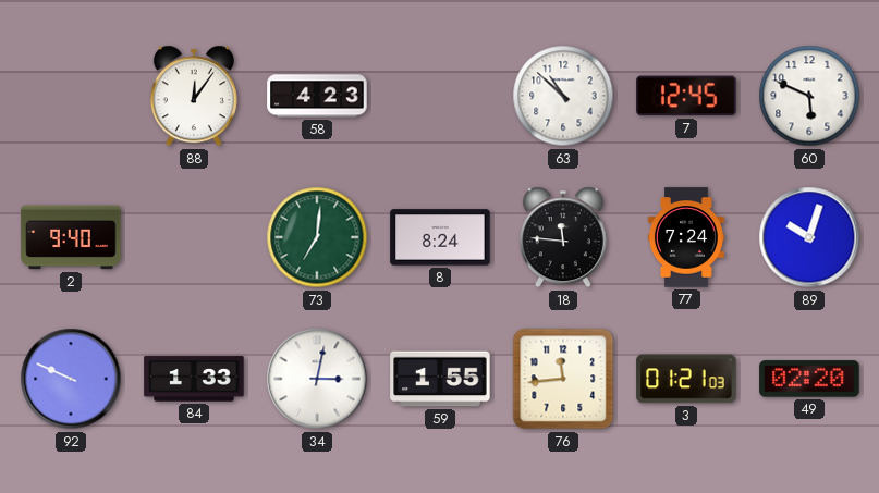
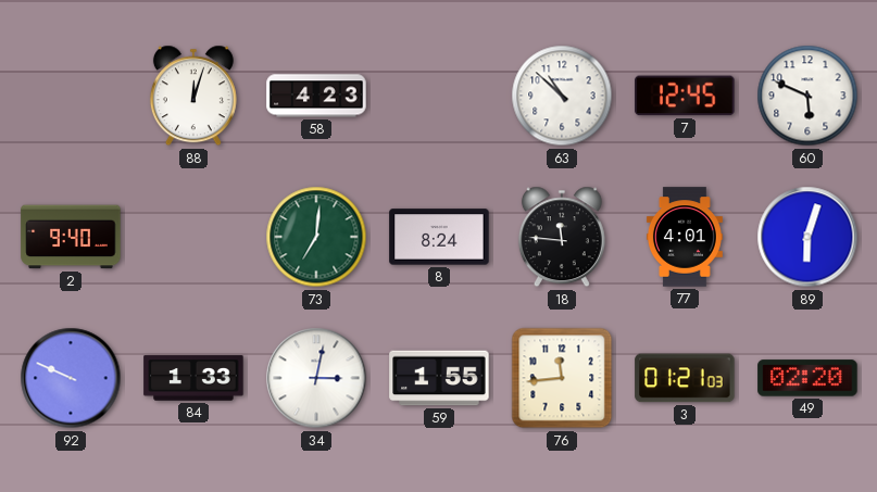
88: 12:06 -> 12:03
77: 7:24 -> 4:01
89: 10:03 -> 6:03
